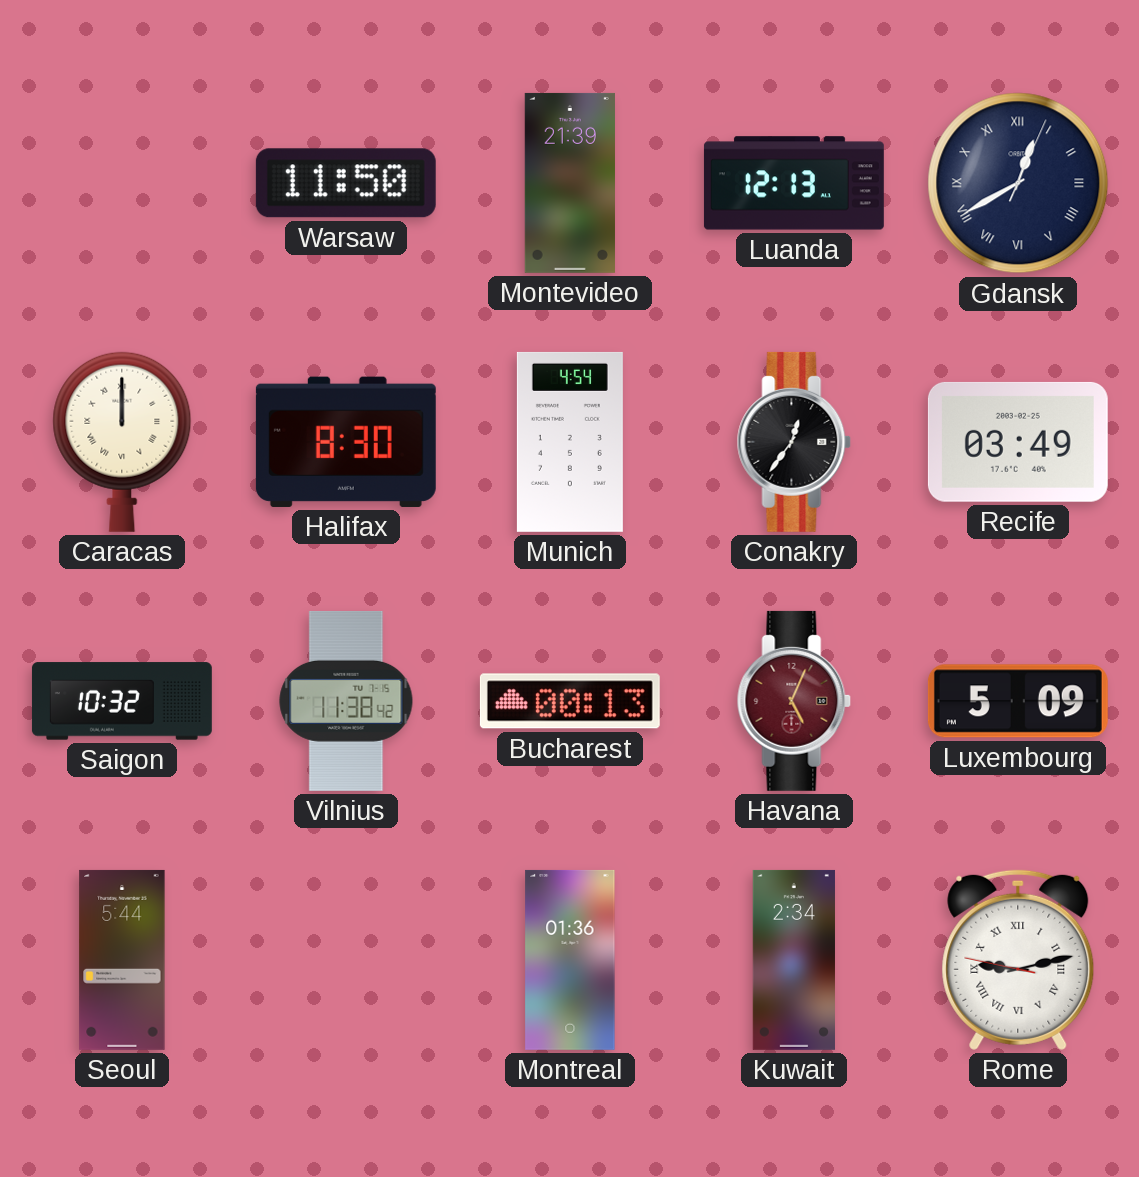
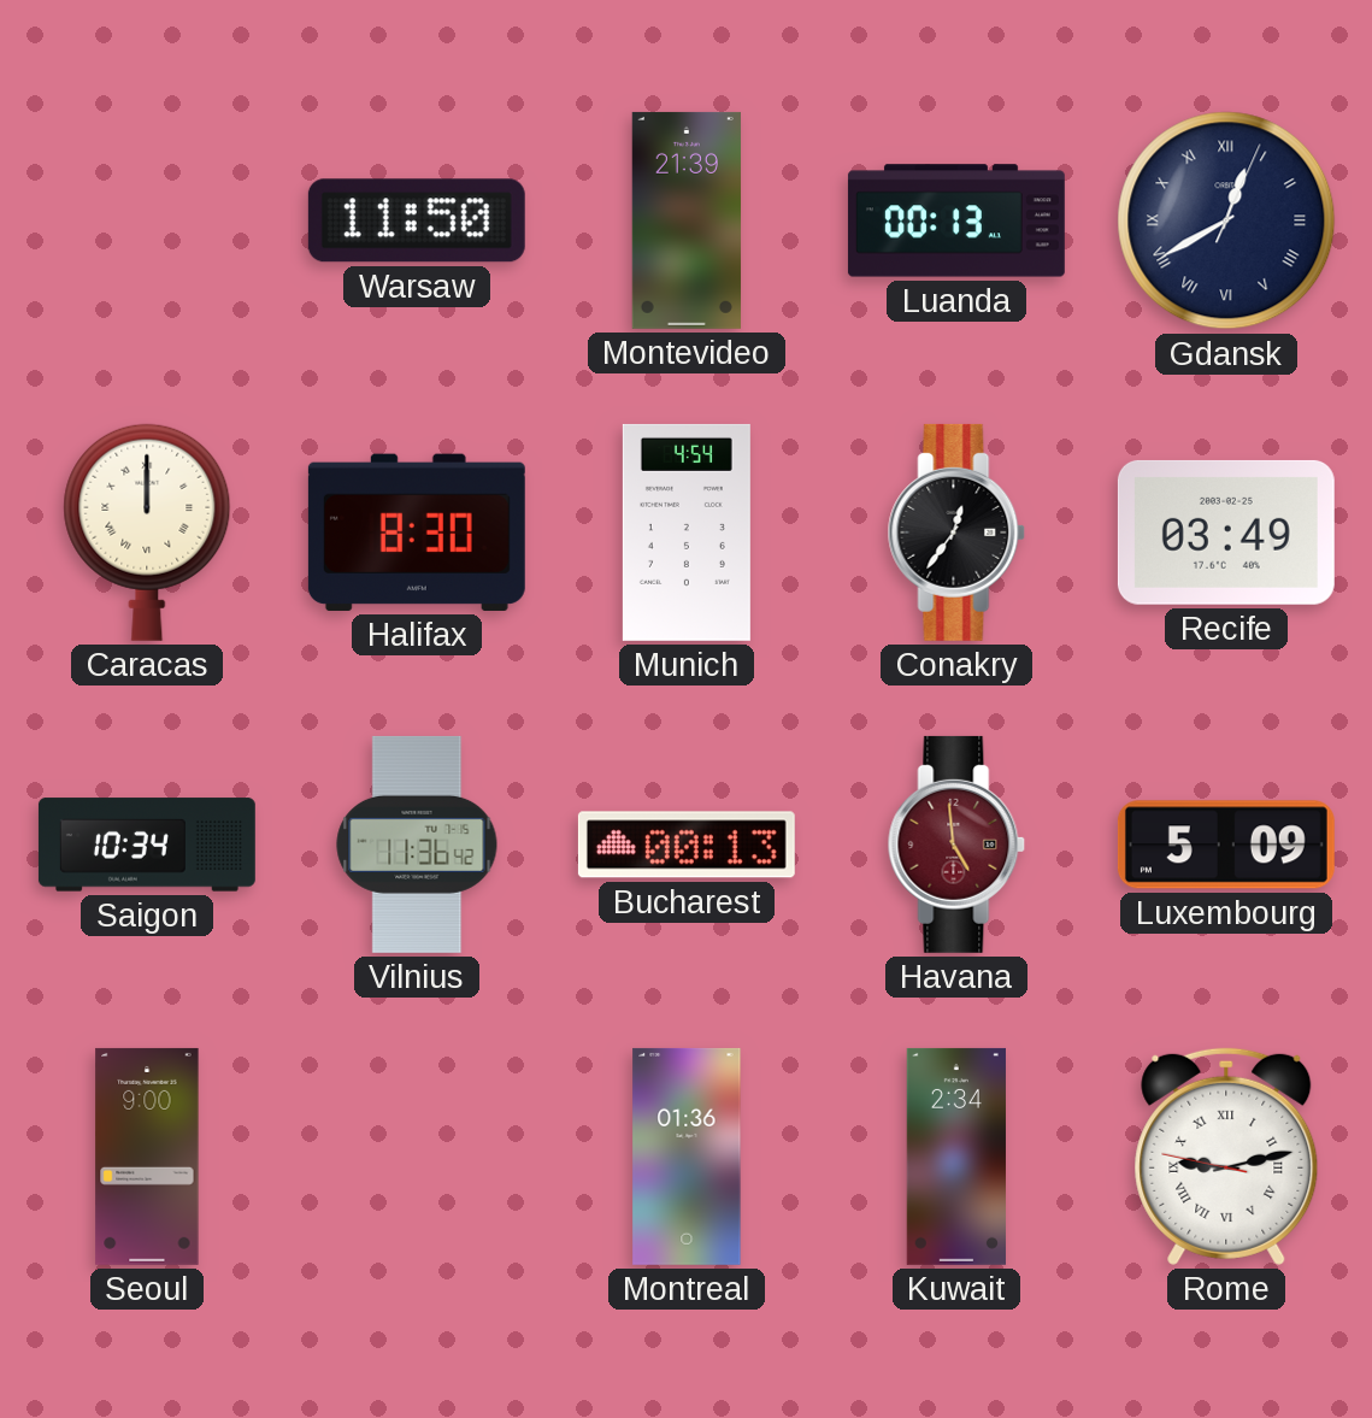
Luanda: 12:13 -> 00:13
Saigon: 10:32 -> 10:34
Vilnius: 11:38 -> 11:36
Havana: 5:04 -> 4:59
Seoul: 5:44 -> 9:00
